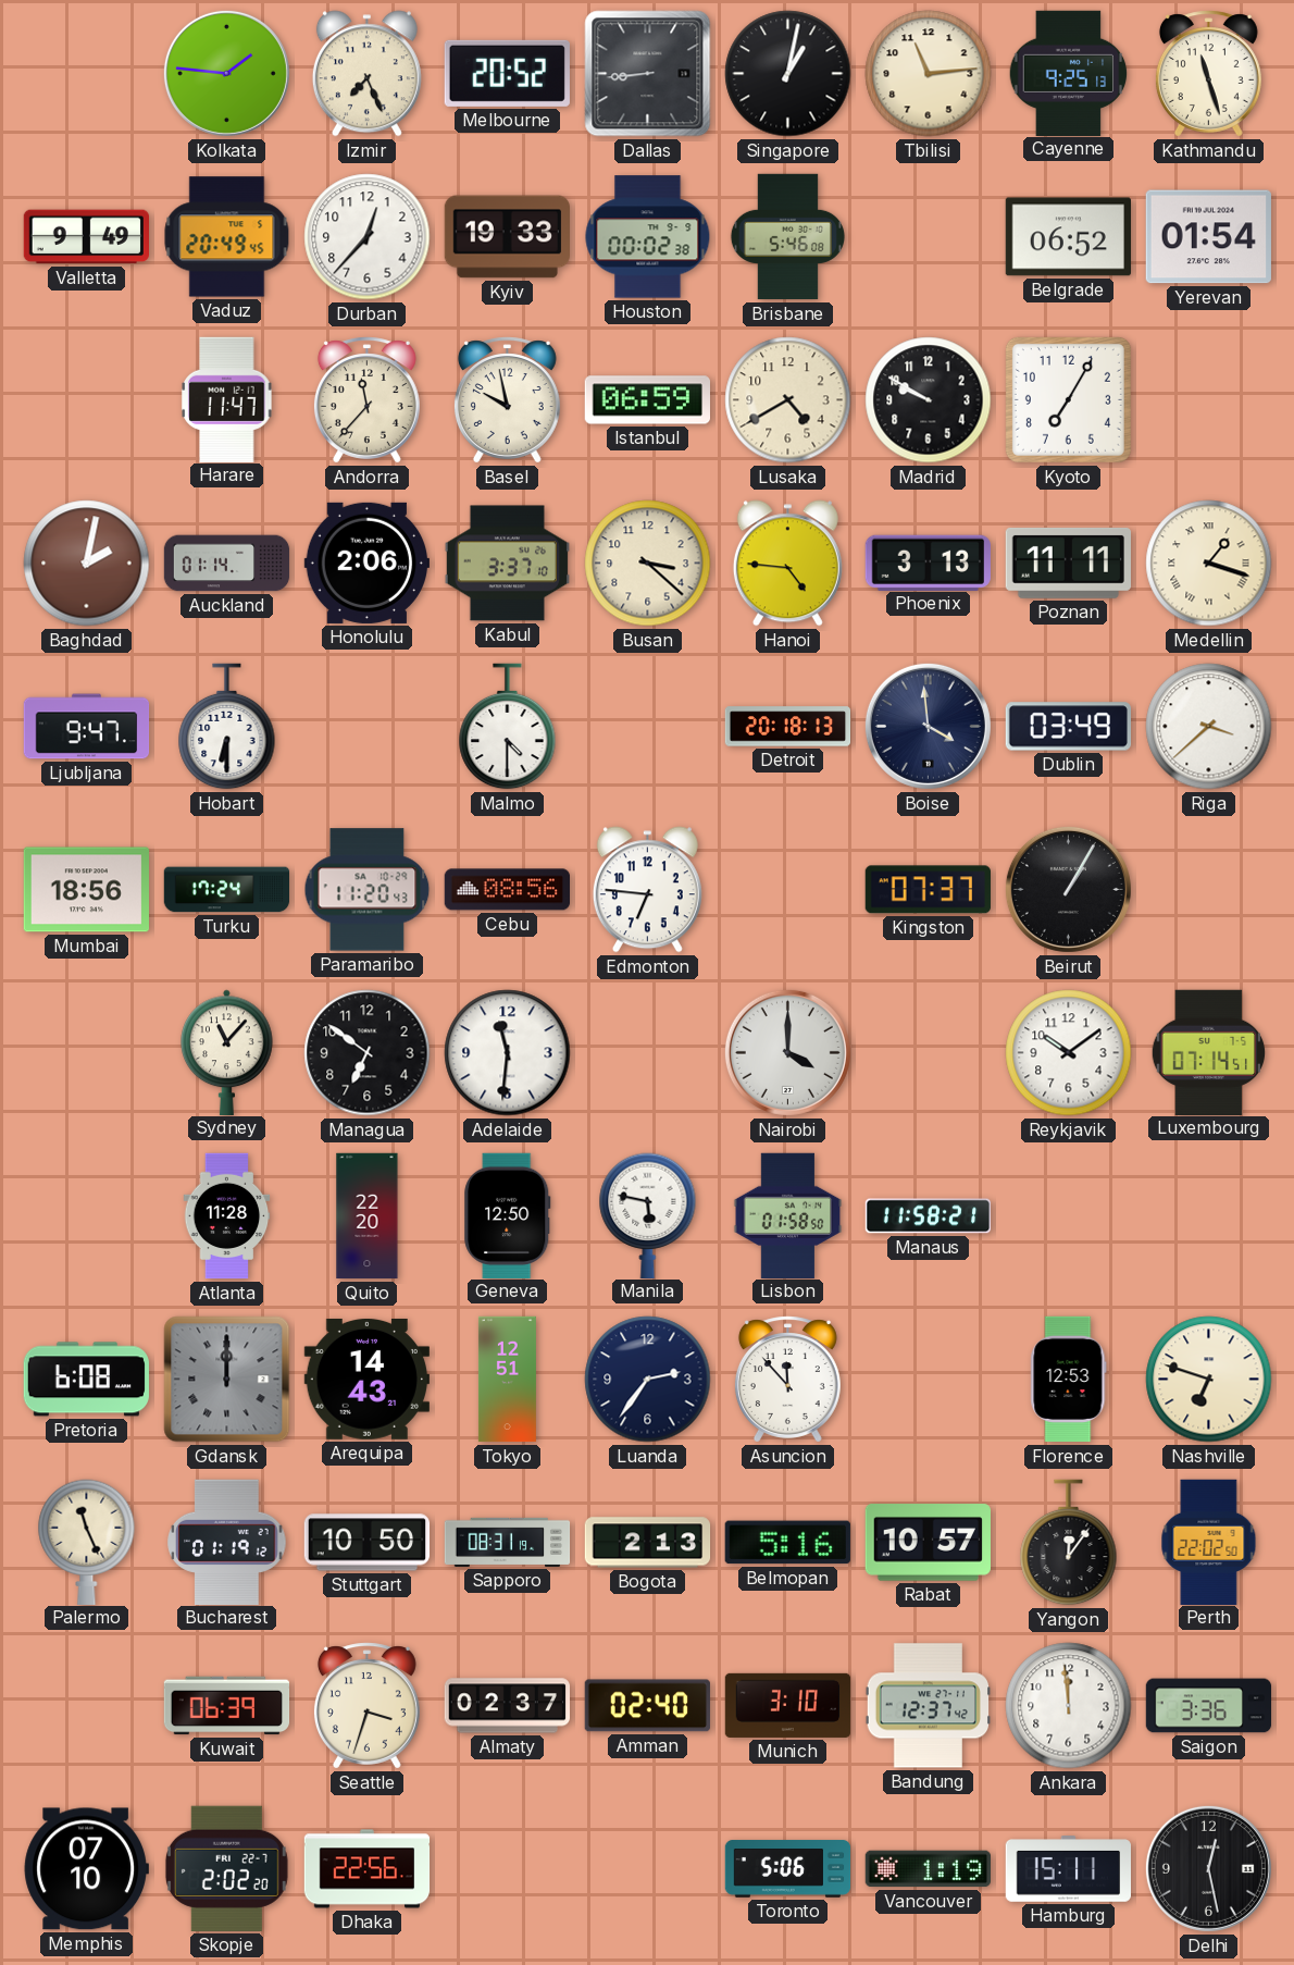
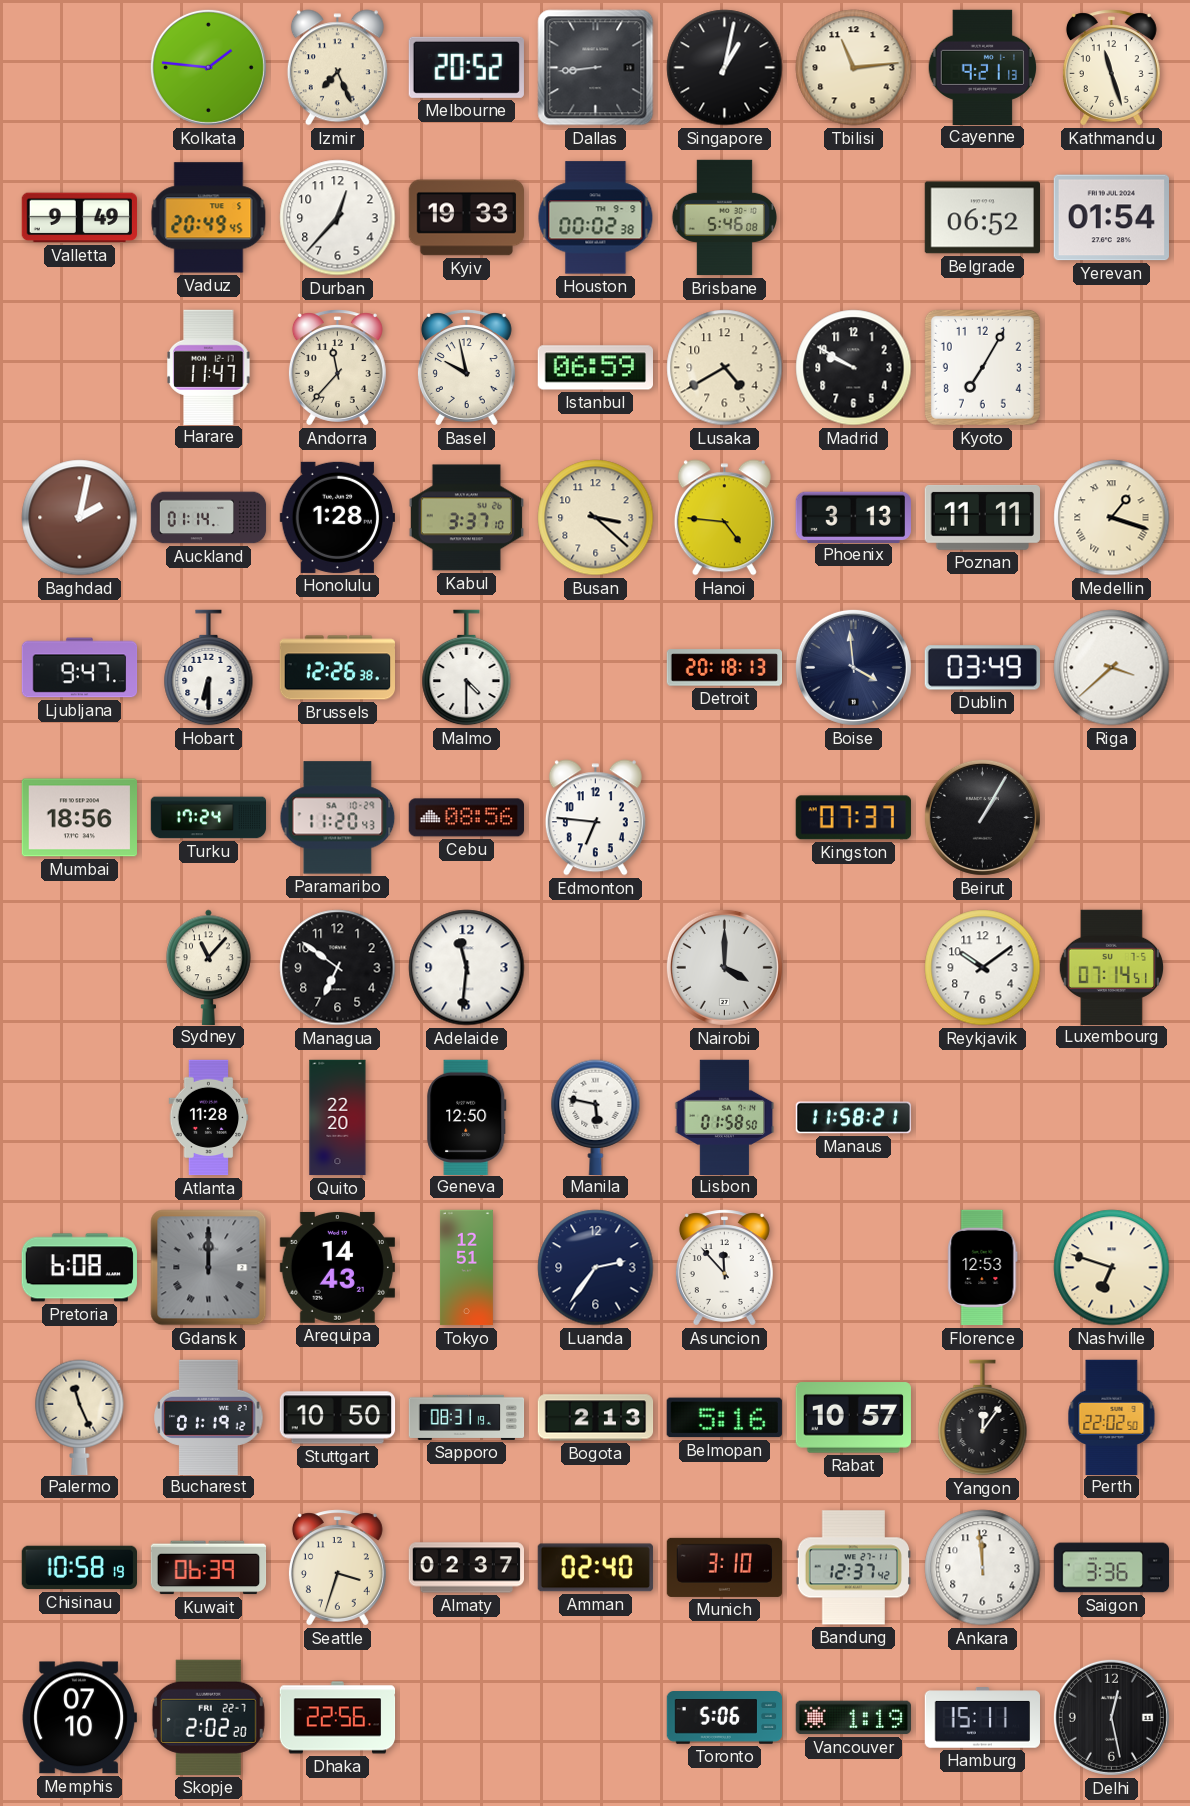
Cayenne: 9:25 -> 9:21
Honolulu: 2:06 -> 1:28
Brussels: none -> 12:26
Chisinau: none -> 10:58
